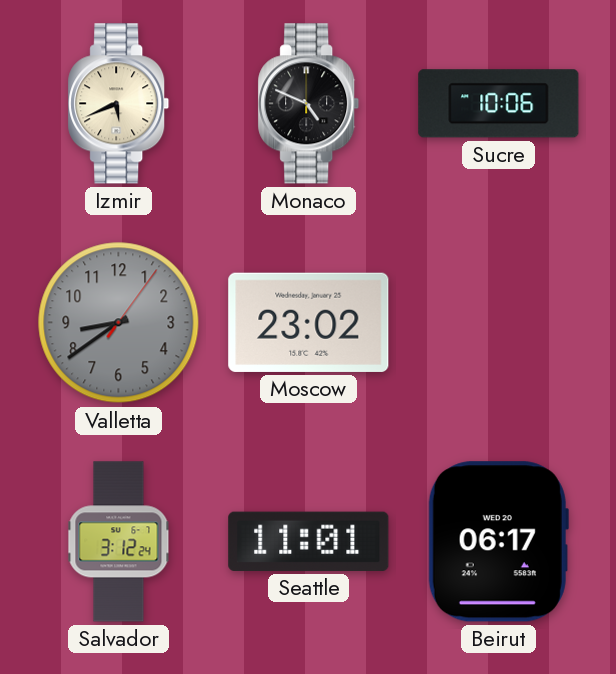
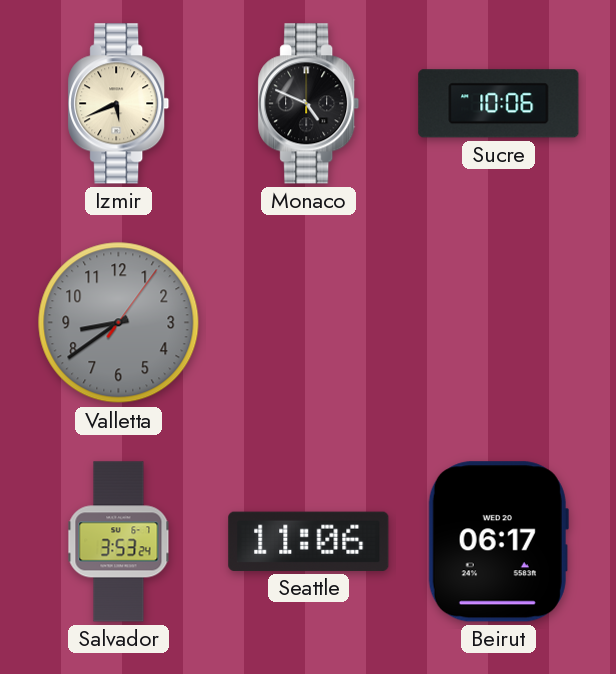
Moscow: 23:02 -> none
Salvador: 3:12 -> 3:53
Seattle: 11:01 -> 11:06
